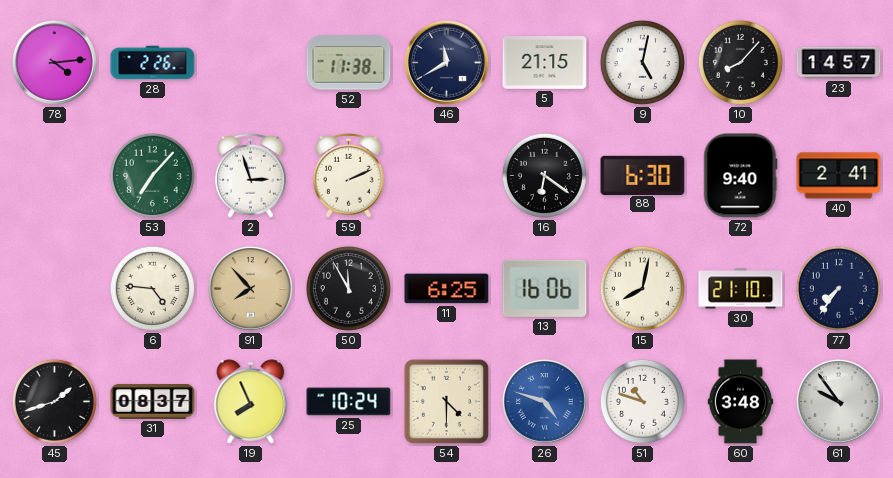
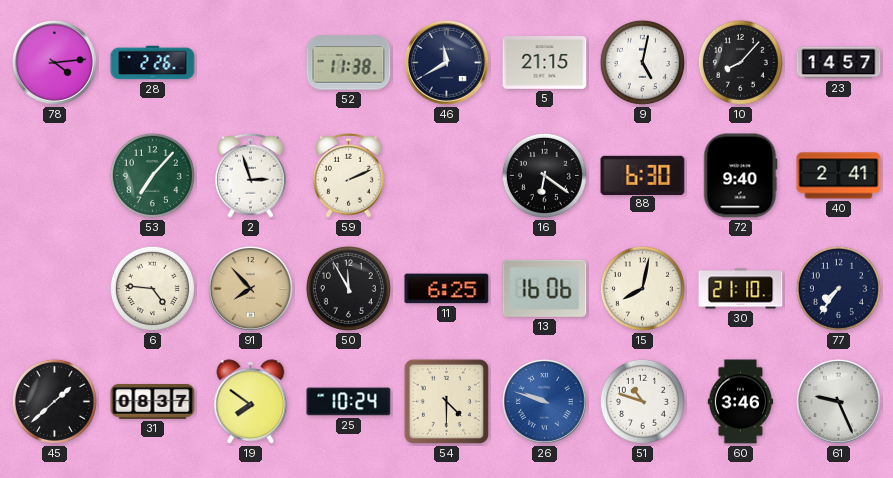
45: 1:42 -> 1:38
19: 7:56 -> 7:51
26: 4:48 -> 9:48
60: 3:48 -> 3:46
61: 9:54 -> 9:26
